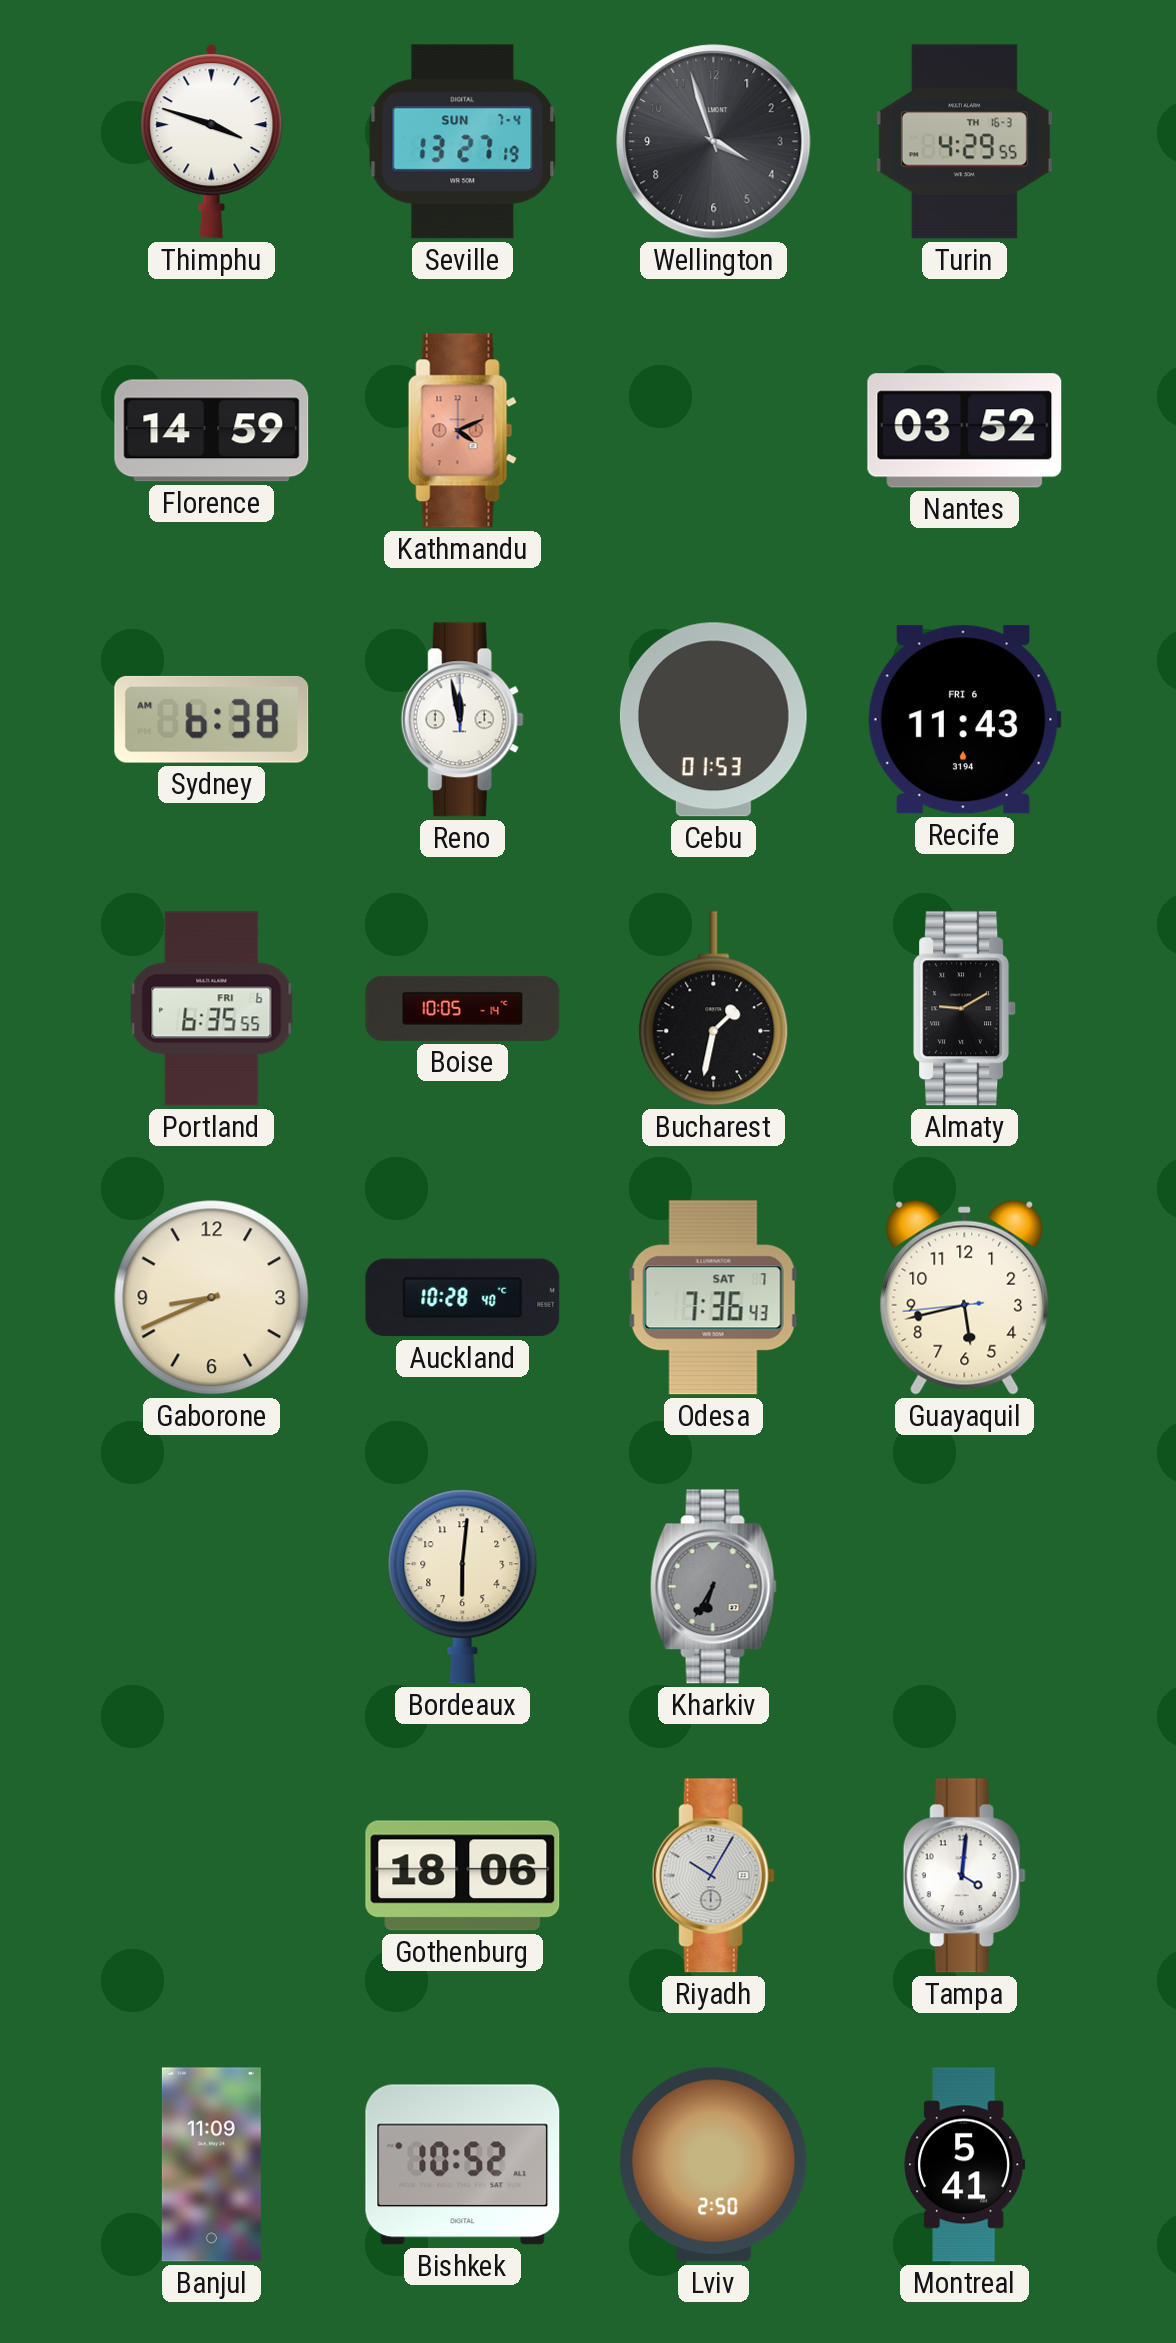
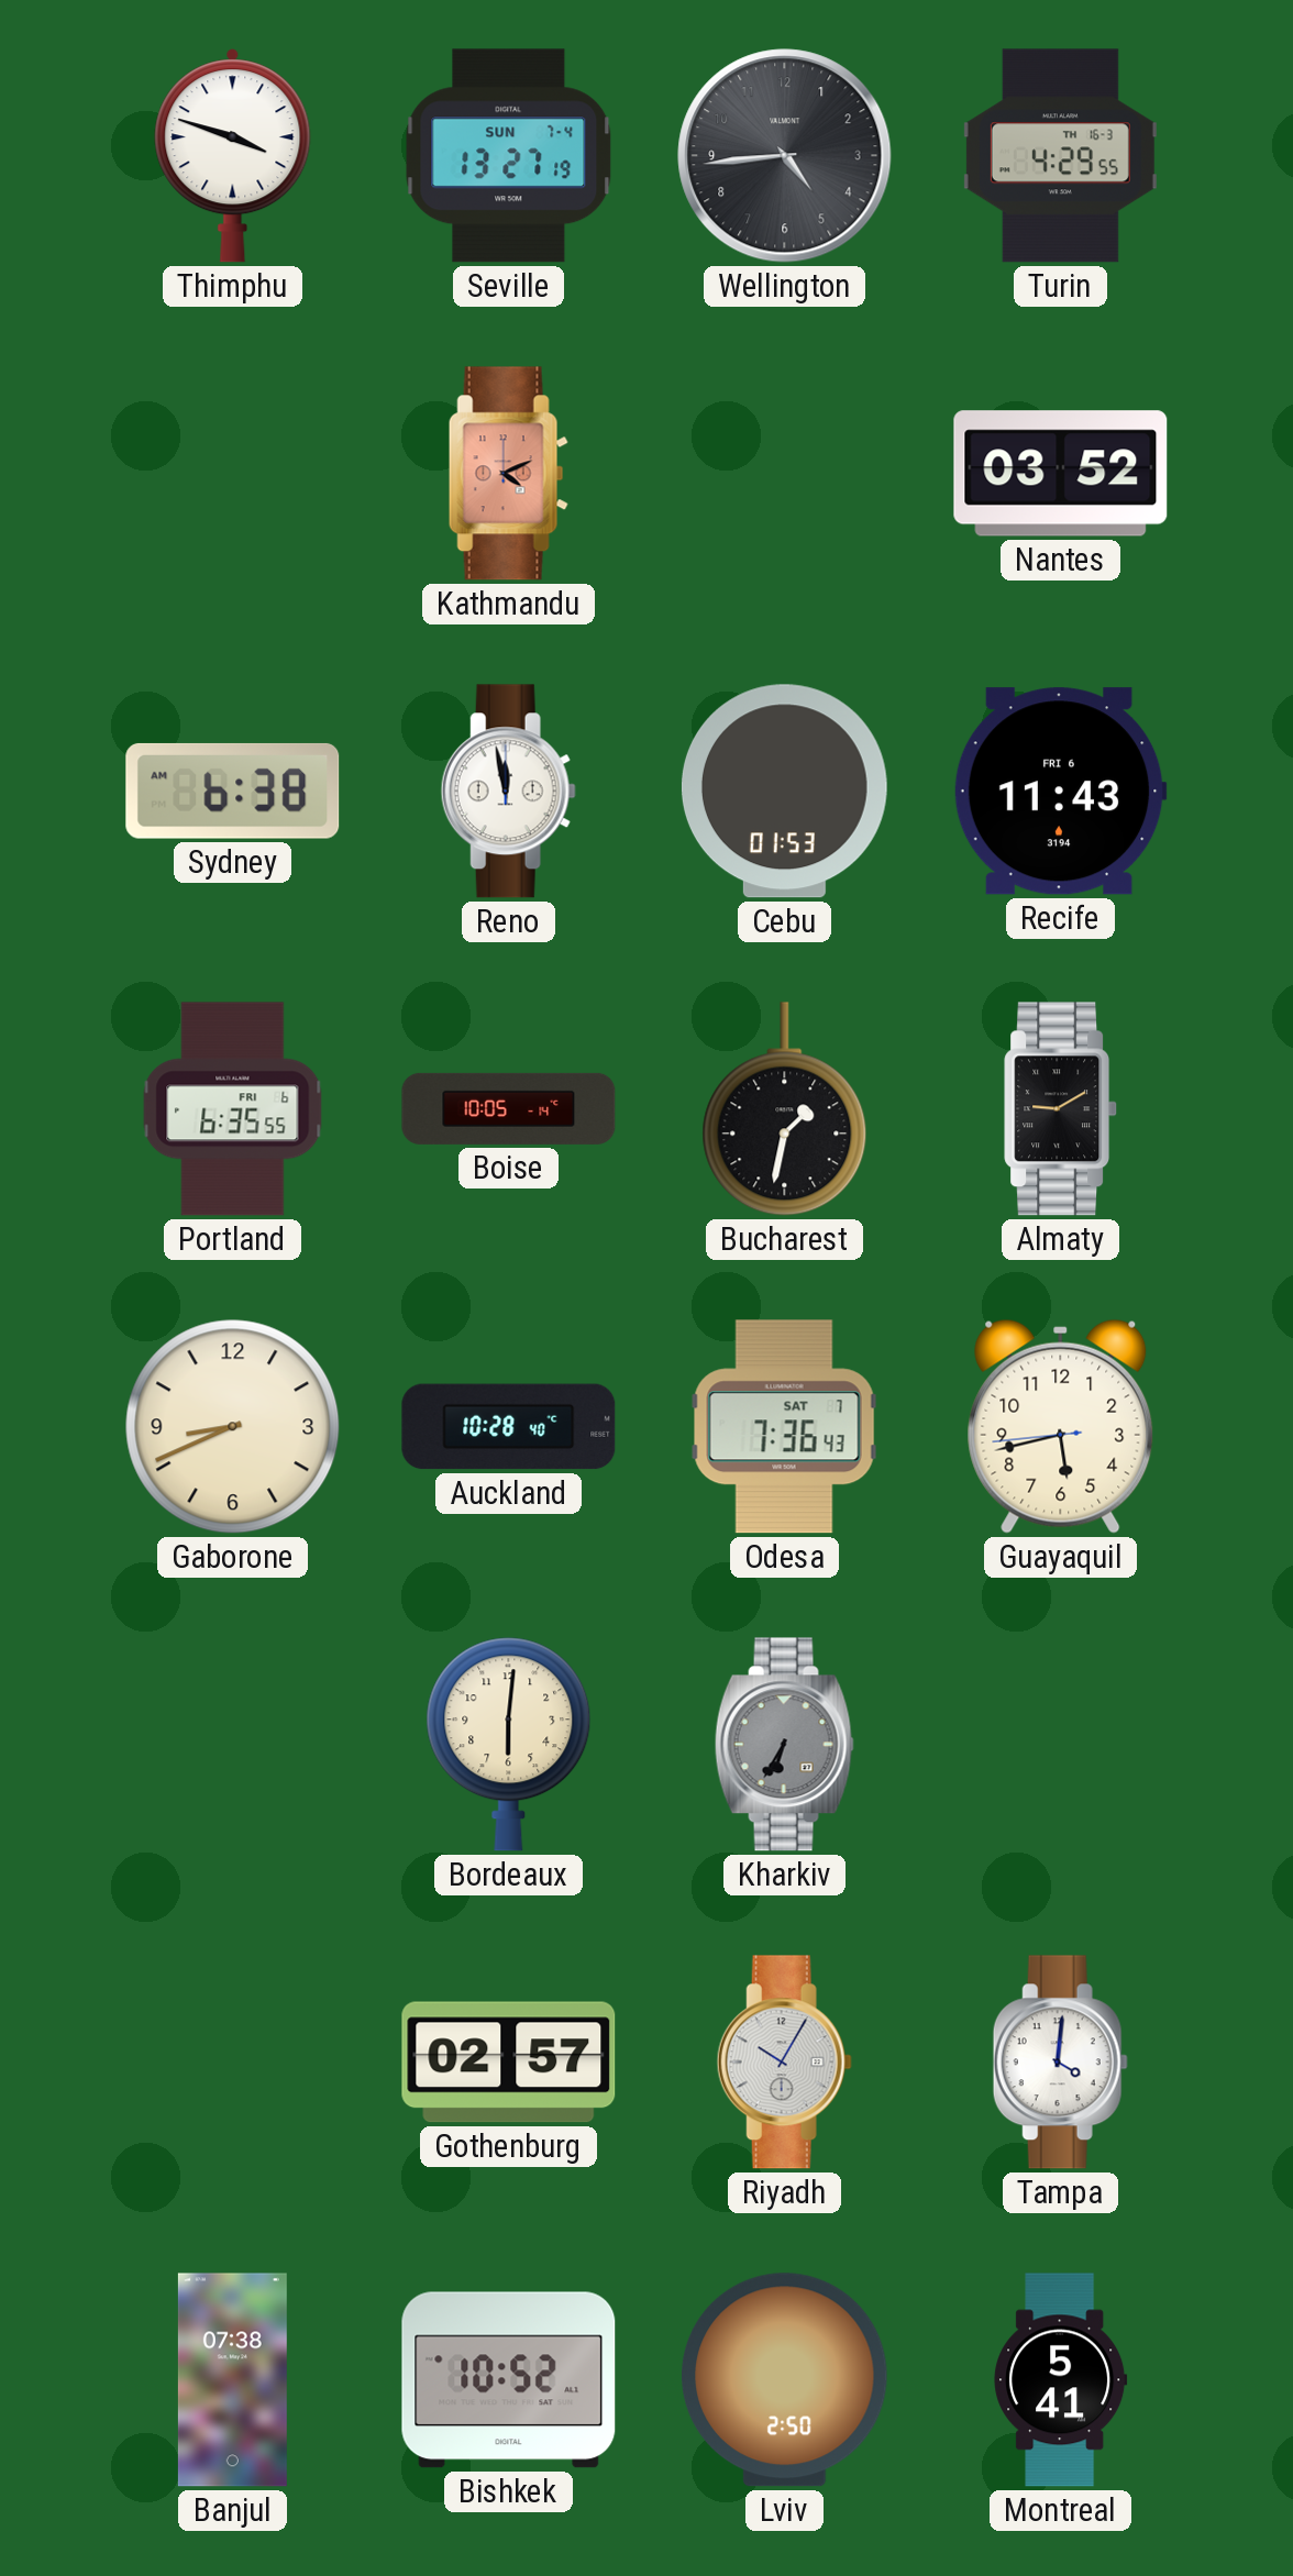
Wellington: 3:57 -> 4:44
Florence: 14:59 -> none
Gothenburg: 18:06 -> 02:57
Banjul: 11:09 -> 07:38
